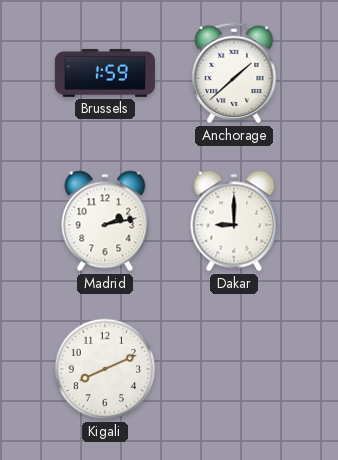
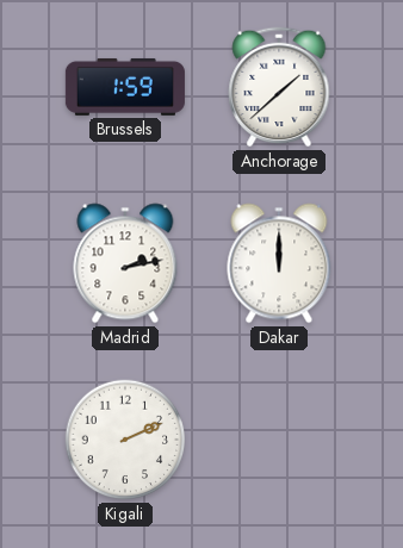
Dakar: 9:00 -> 12:00
Kigali: 8:11 -> 2:11
